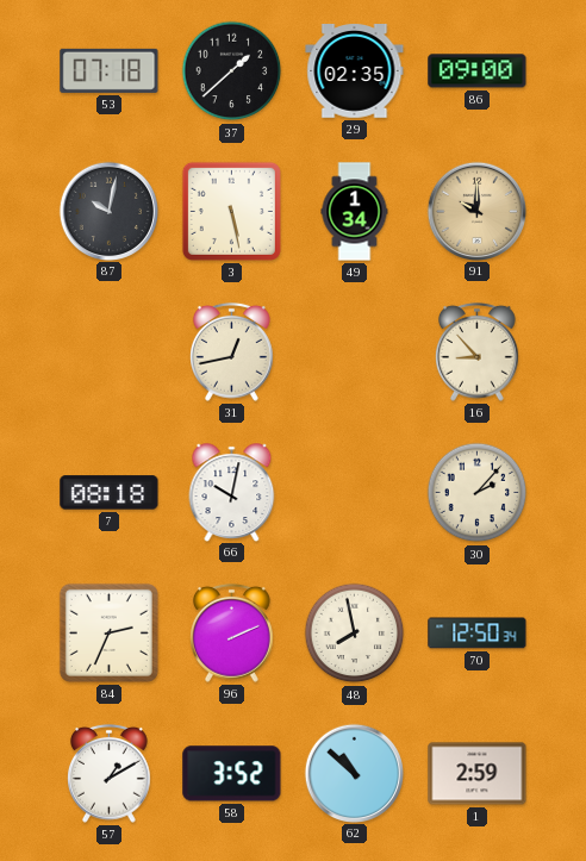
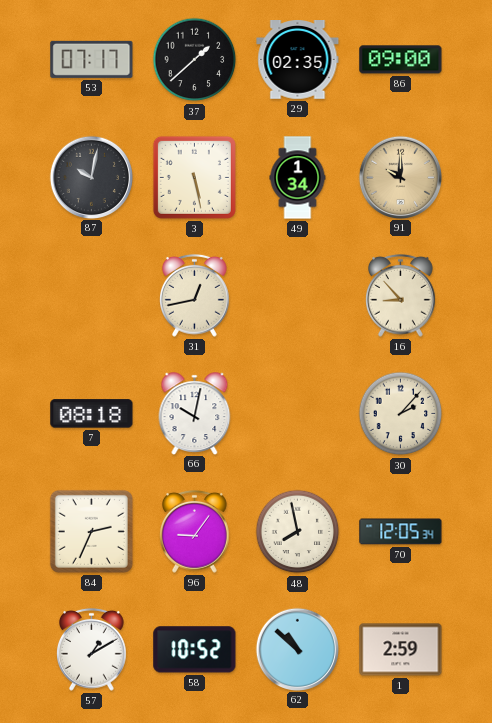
53: 07:18 -> 07:17
96: 2:11 -> 9:06
70: 12:50 -> 12:05
58: 3:52 -> 10:52
